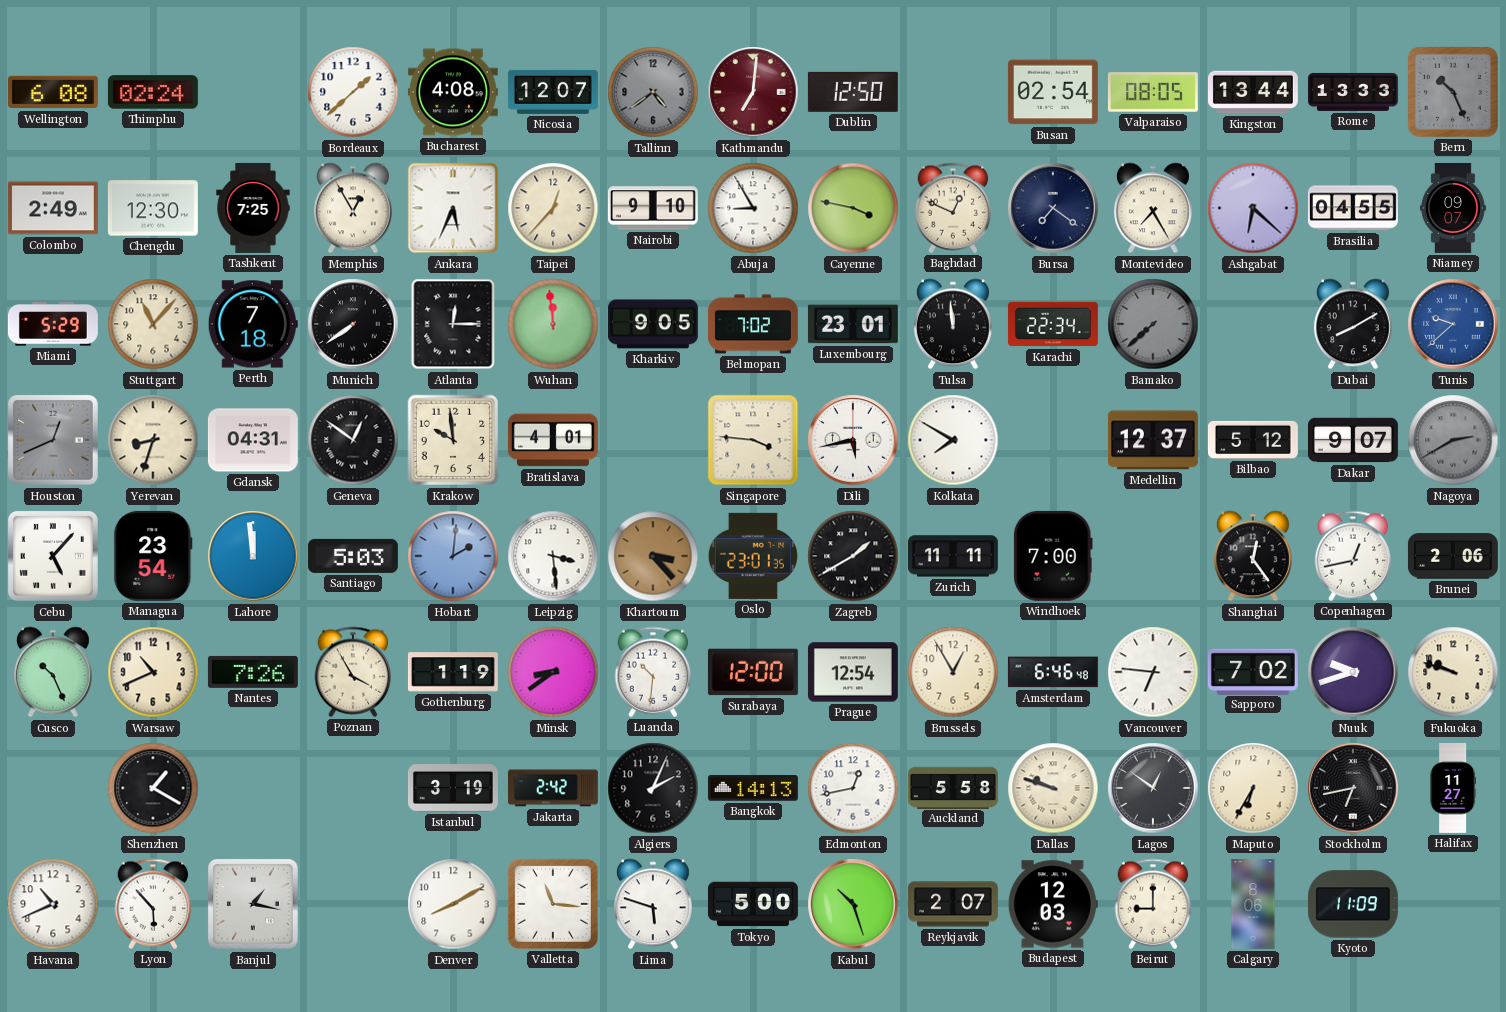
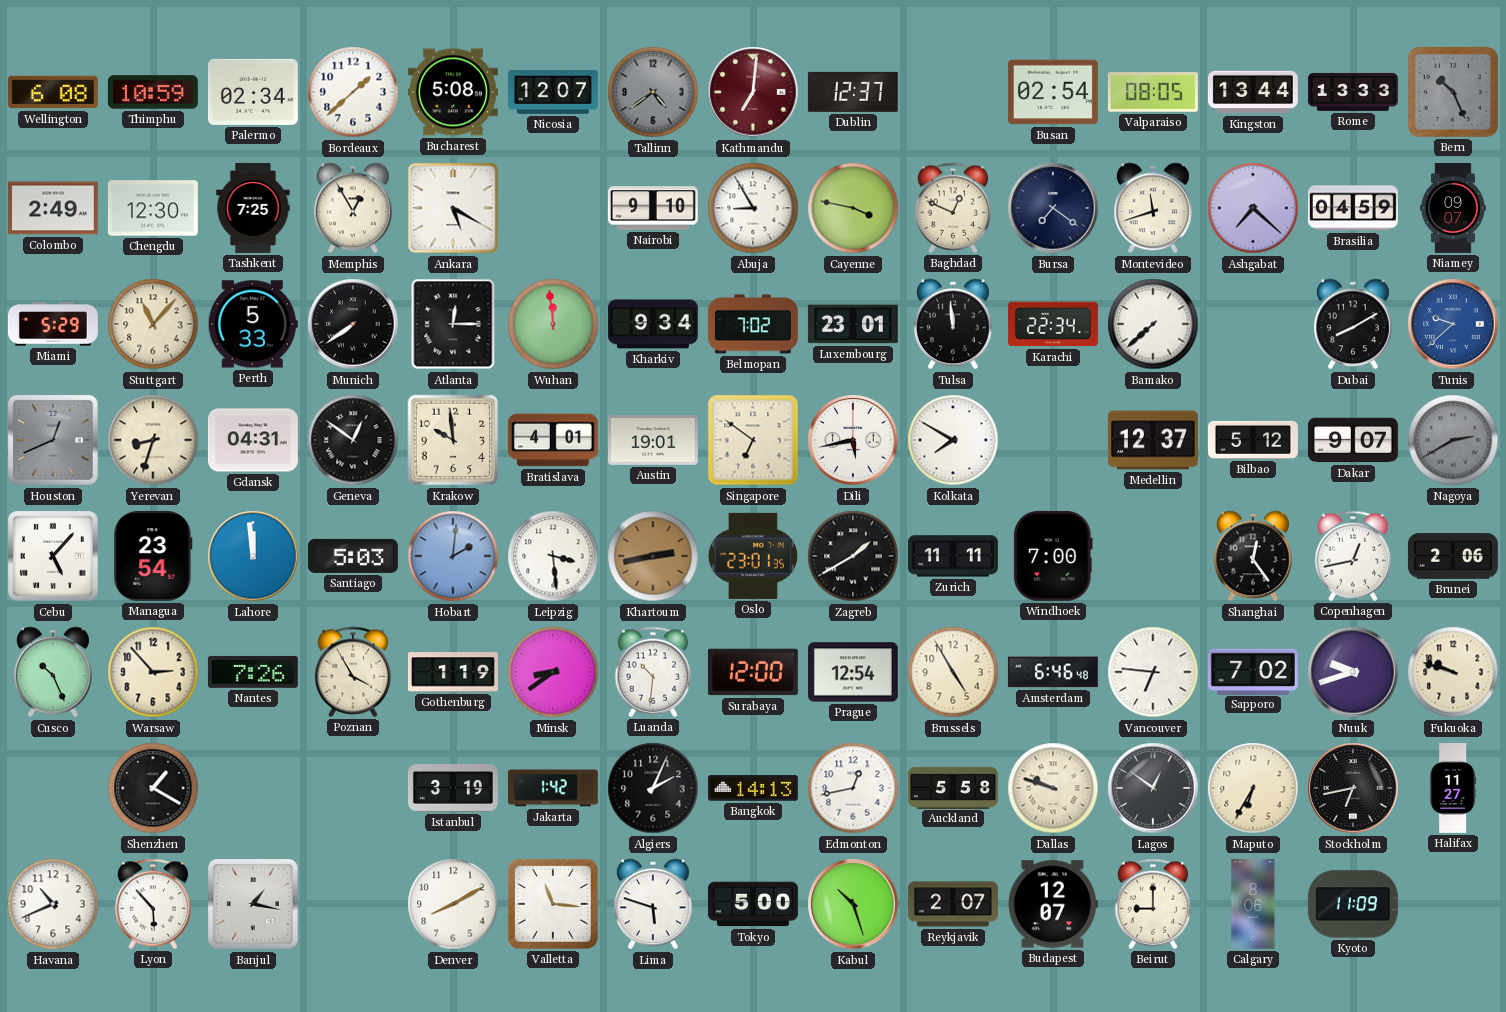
Thimphu: 02:24 -> 10:59
Palermo: none -> 02:34
Bucharest: 4:08 -> 5:08
Dublin: 12:50 -> 12:37
Ankara: 5:34 -> 5:20
Taipei: 12:37 -> none
Montevideo: 7:25 -> 11:42
Ashgabat: 6:22 -> 7:22
Brasilia: 04:55 -> 04:59
Perth: 7:18 -> 5:33
Kharkiv: 9:05 -> 9:34
Bamako dial: grey -> white
Austin: none -> 19:01
Singapore: 3:46 -> 6:51
Khartoum: 3:23 -> 2:43
Warsaw: 10:41 -> 2:53
Brussels: 12:55 -> 4:55
Jakarta: 2:42 -> 1:42
Budapest: 12:03 -> 12:07
